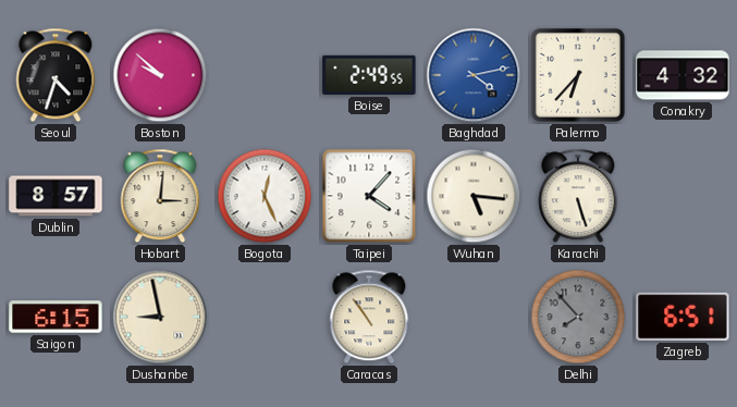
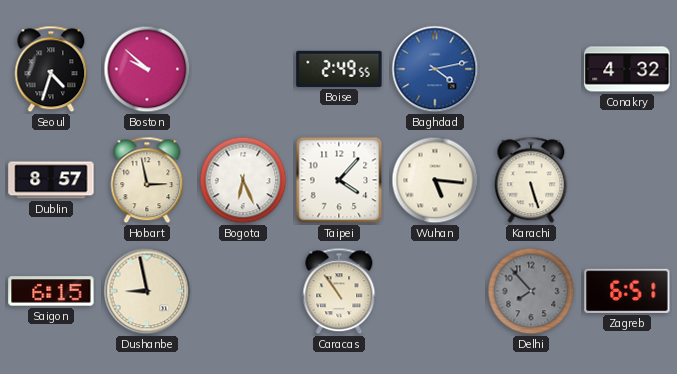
Palermo: 6:37 -> none
Hobart: 3:01 -> 2:58
Bogota: 12:26 -> 6:26
